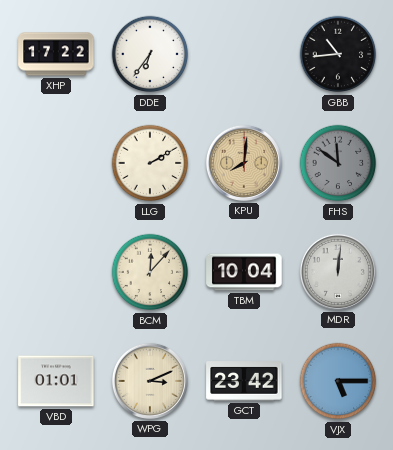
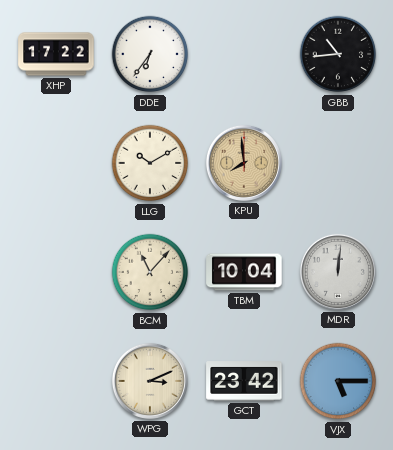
LLG: 2:10 -> 10:10
KPU: 8:01 -> 7:59
FHS: 11:51 -> none
BCM: 12:07 -> 11:07
VBD: 01:01 -> none
